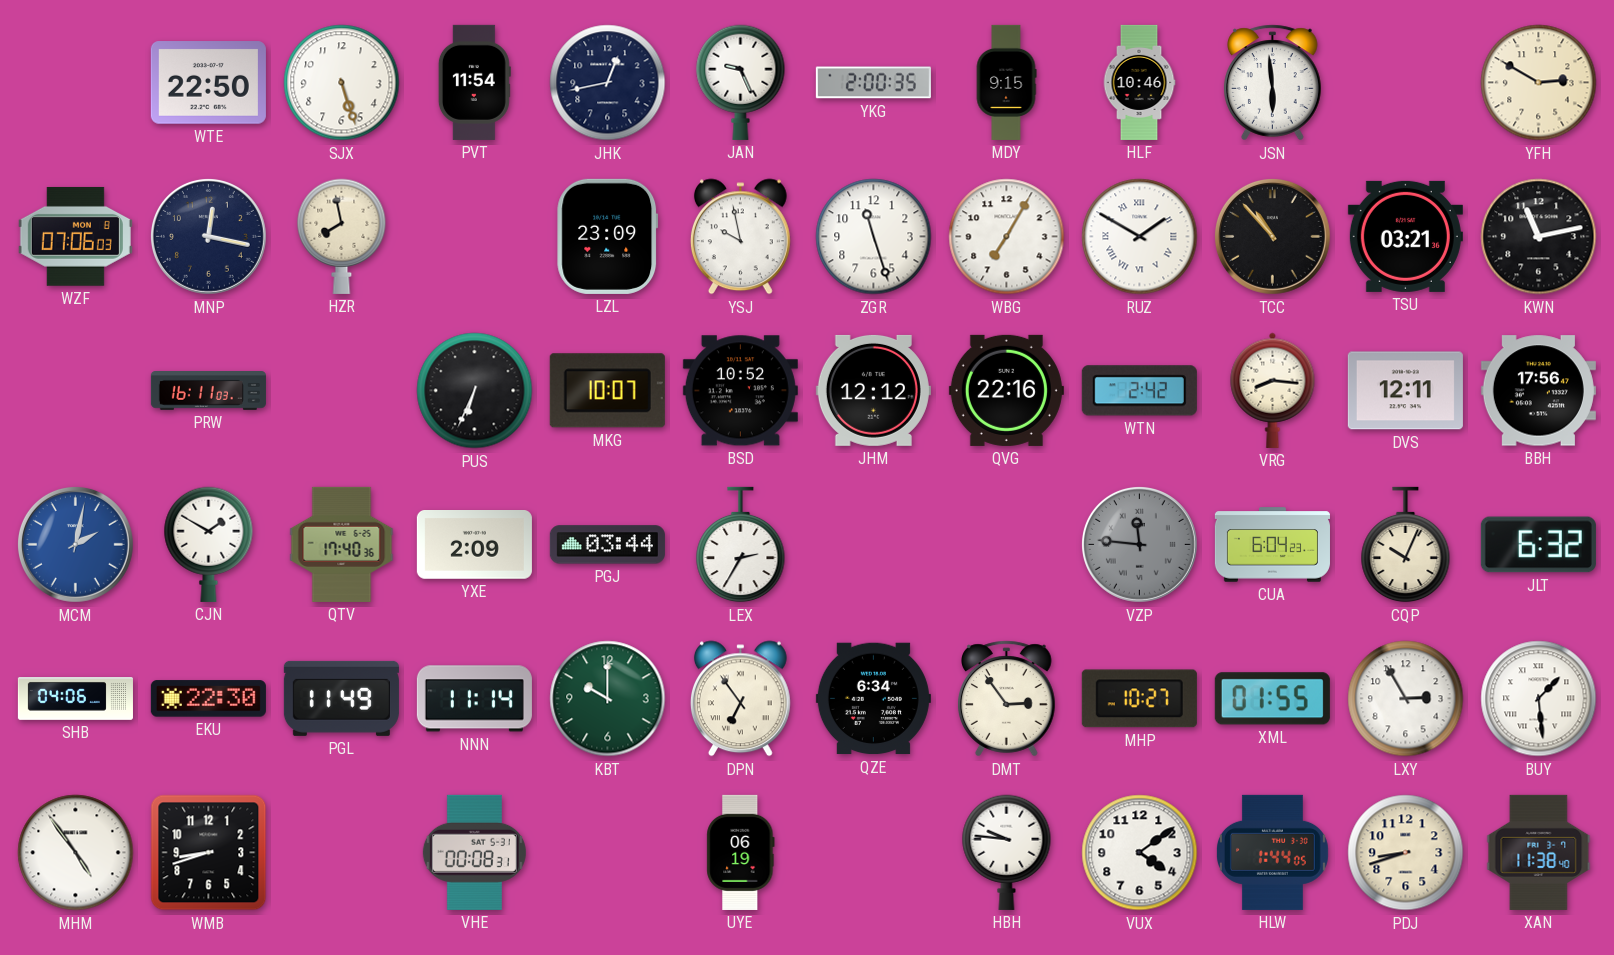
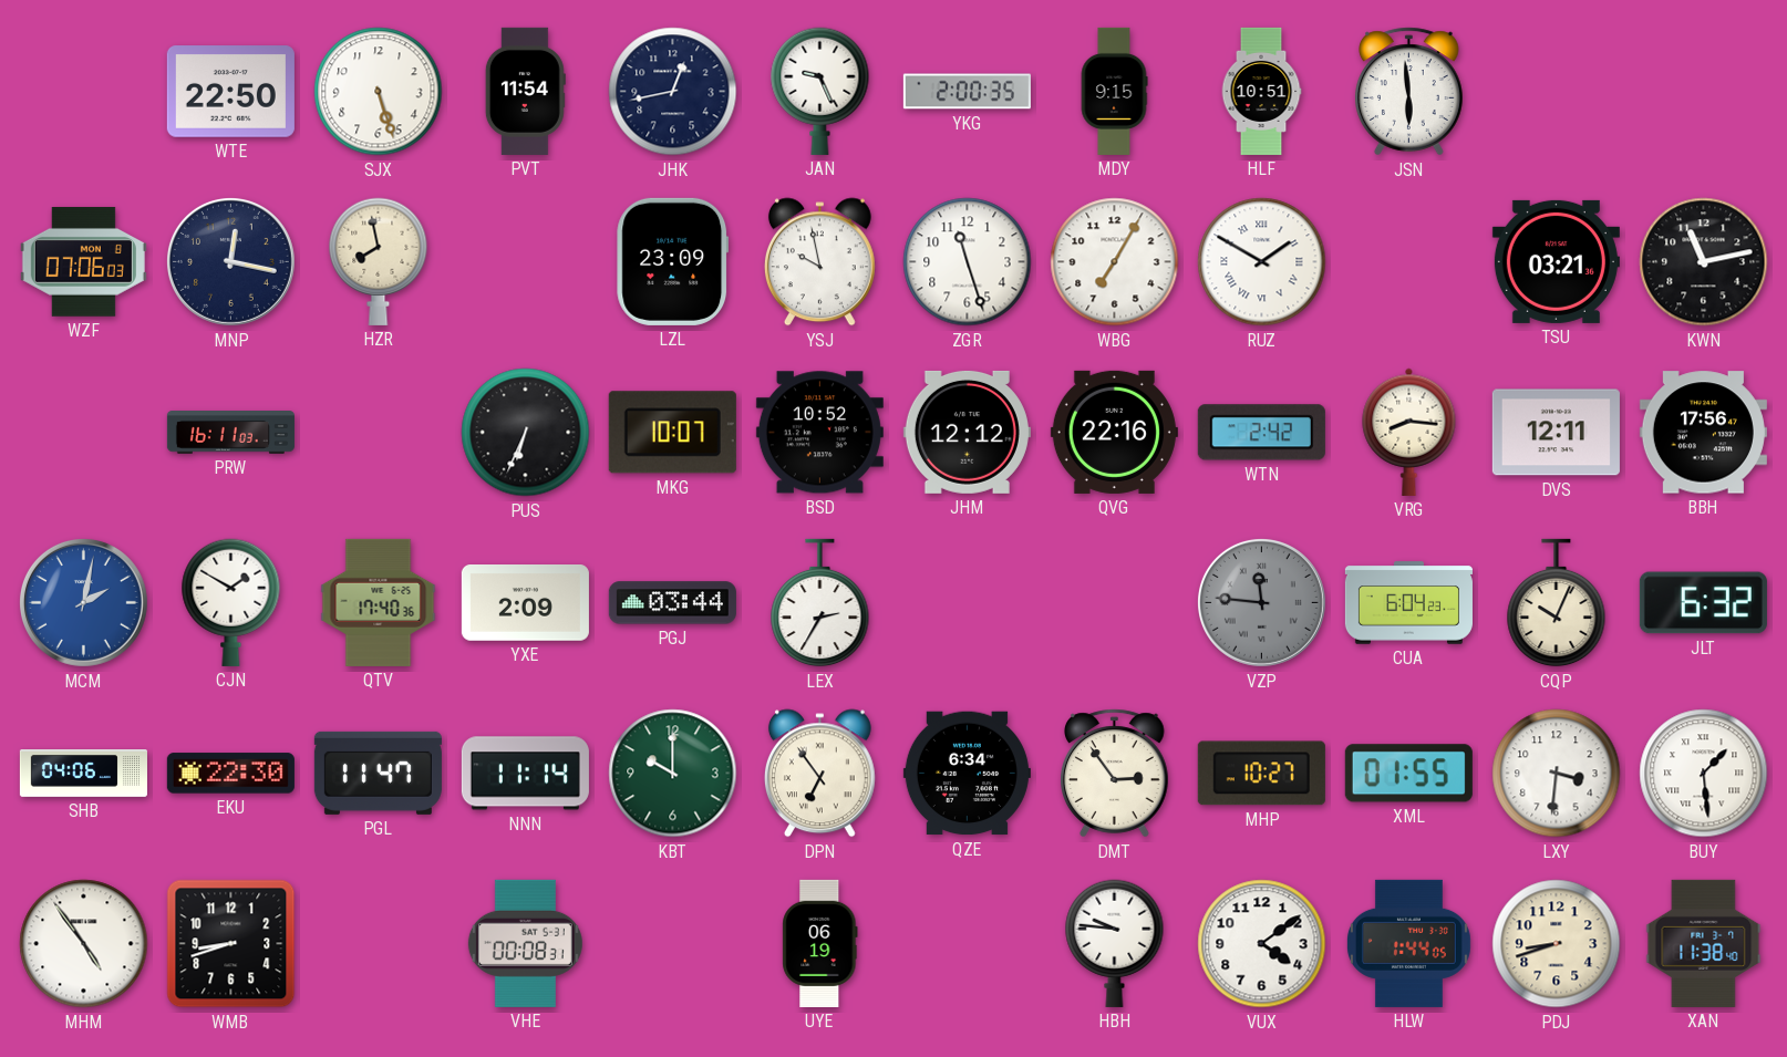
HLF: 10:46 -> 10:51
YFH: 2:50 -> none
TCC: 10:53 -> none
PGL: 11:49 -> 11:47
LXY: 2:55 -> 3:31
